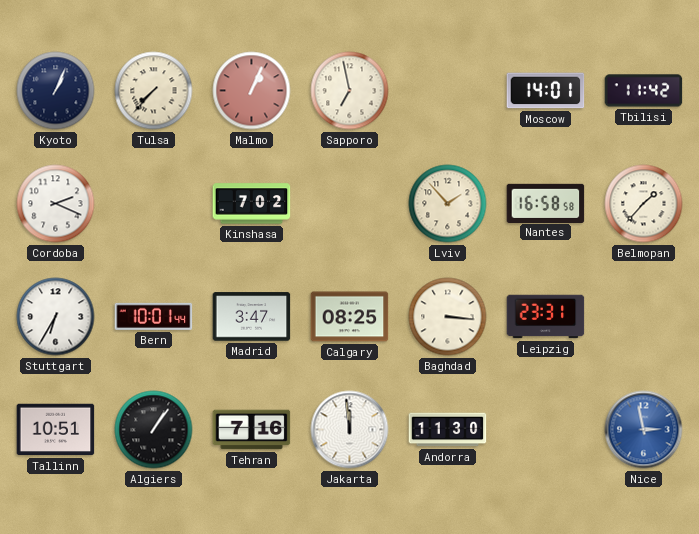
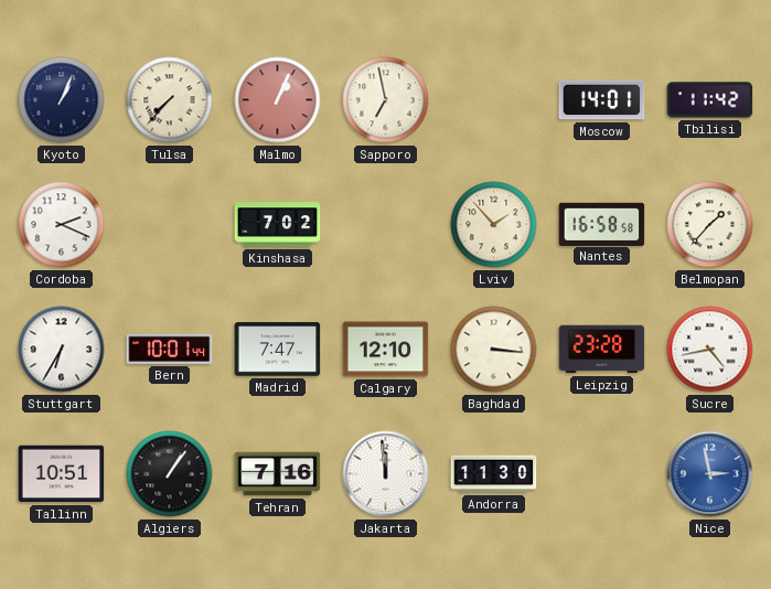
Madrid: 3:47 -> 7:47
Calgary: 08:25 -> 12:10
Leipzig: 23:31 -> 23:28
Sucre: none -> 4:43
